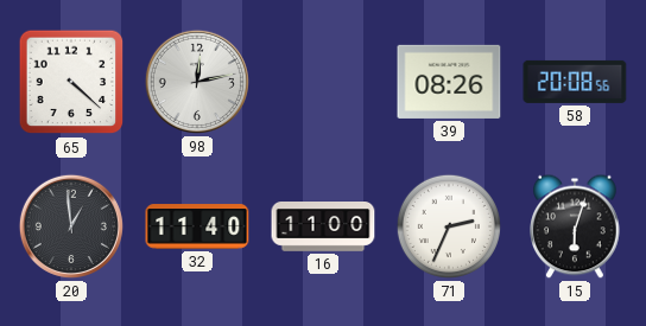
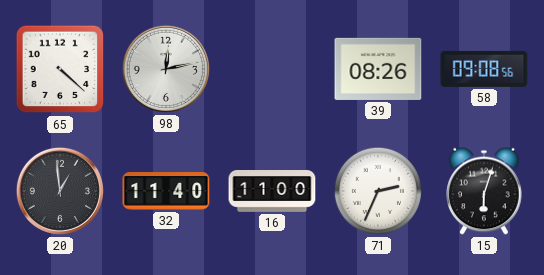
58: 20:08 -> 09:08
